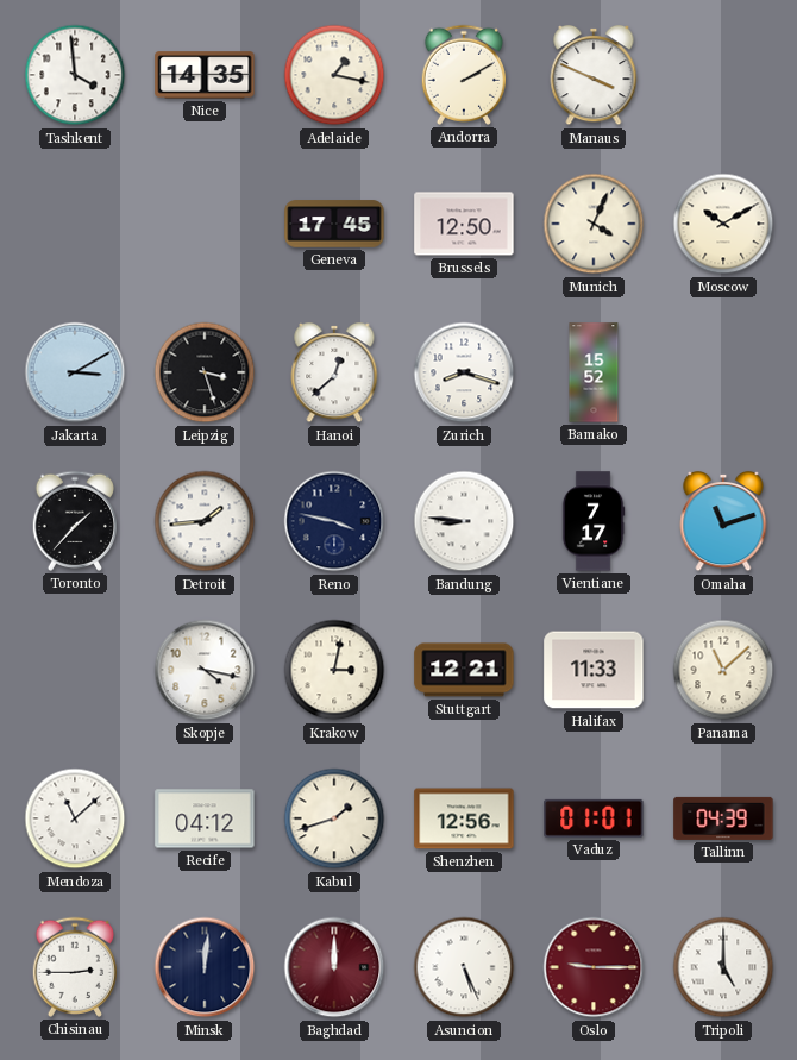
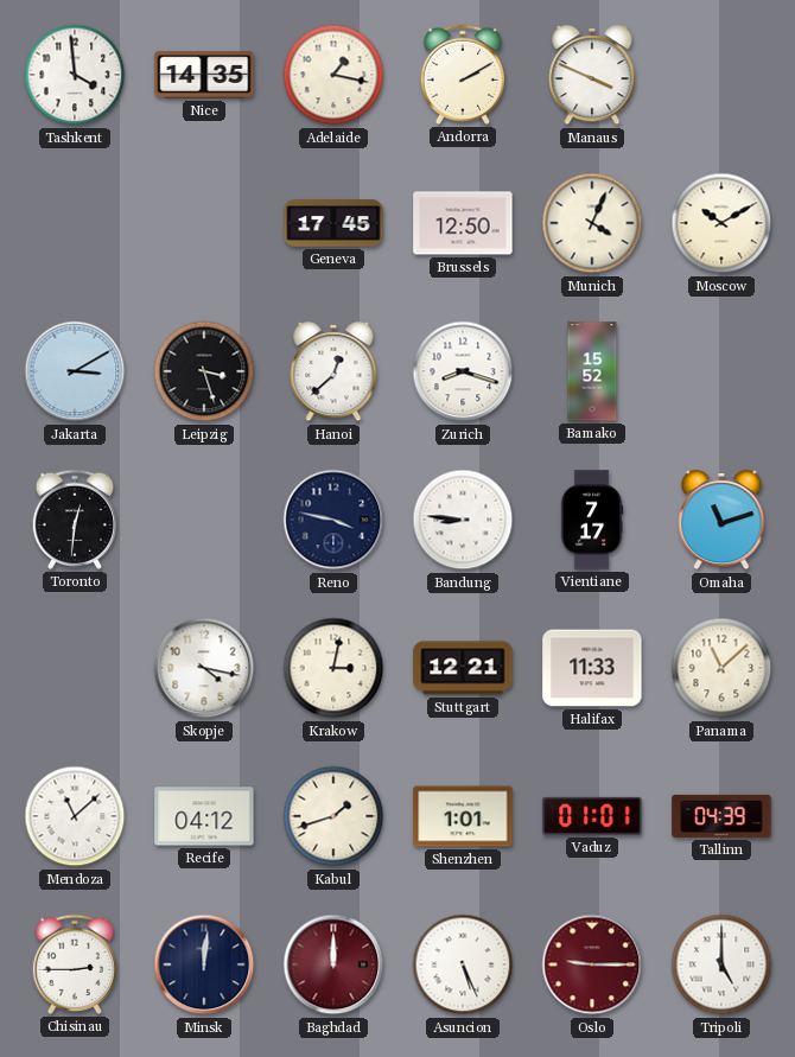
Toronto: 1:37 -> 12:31
Detroit: 1:44 -> none
Shenzhen: 12:56 -> 1:01
